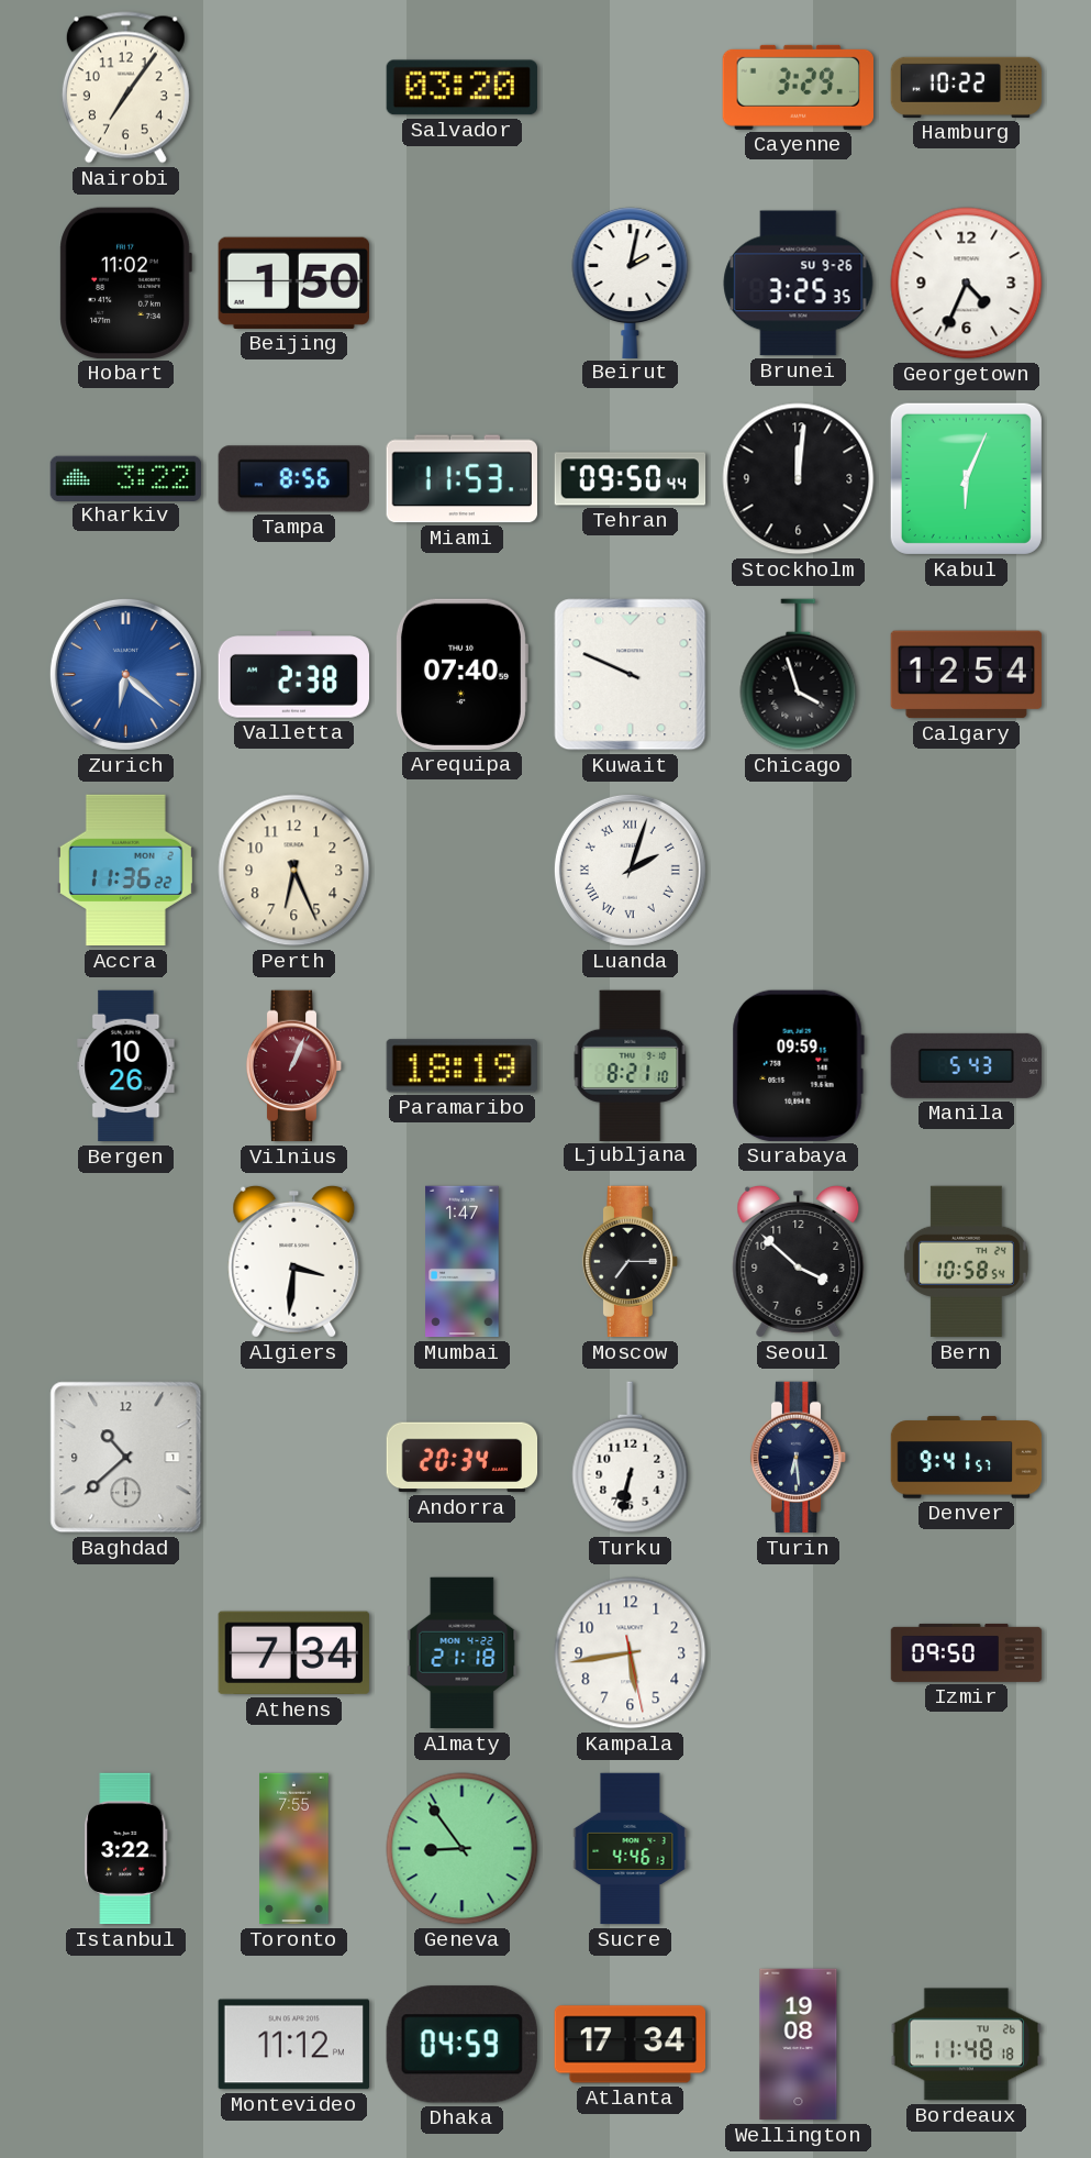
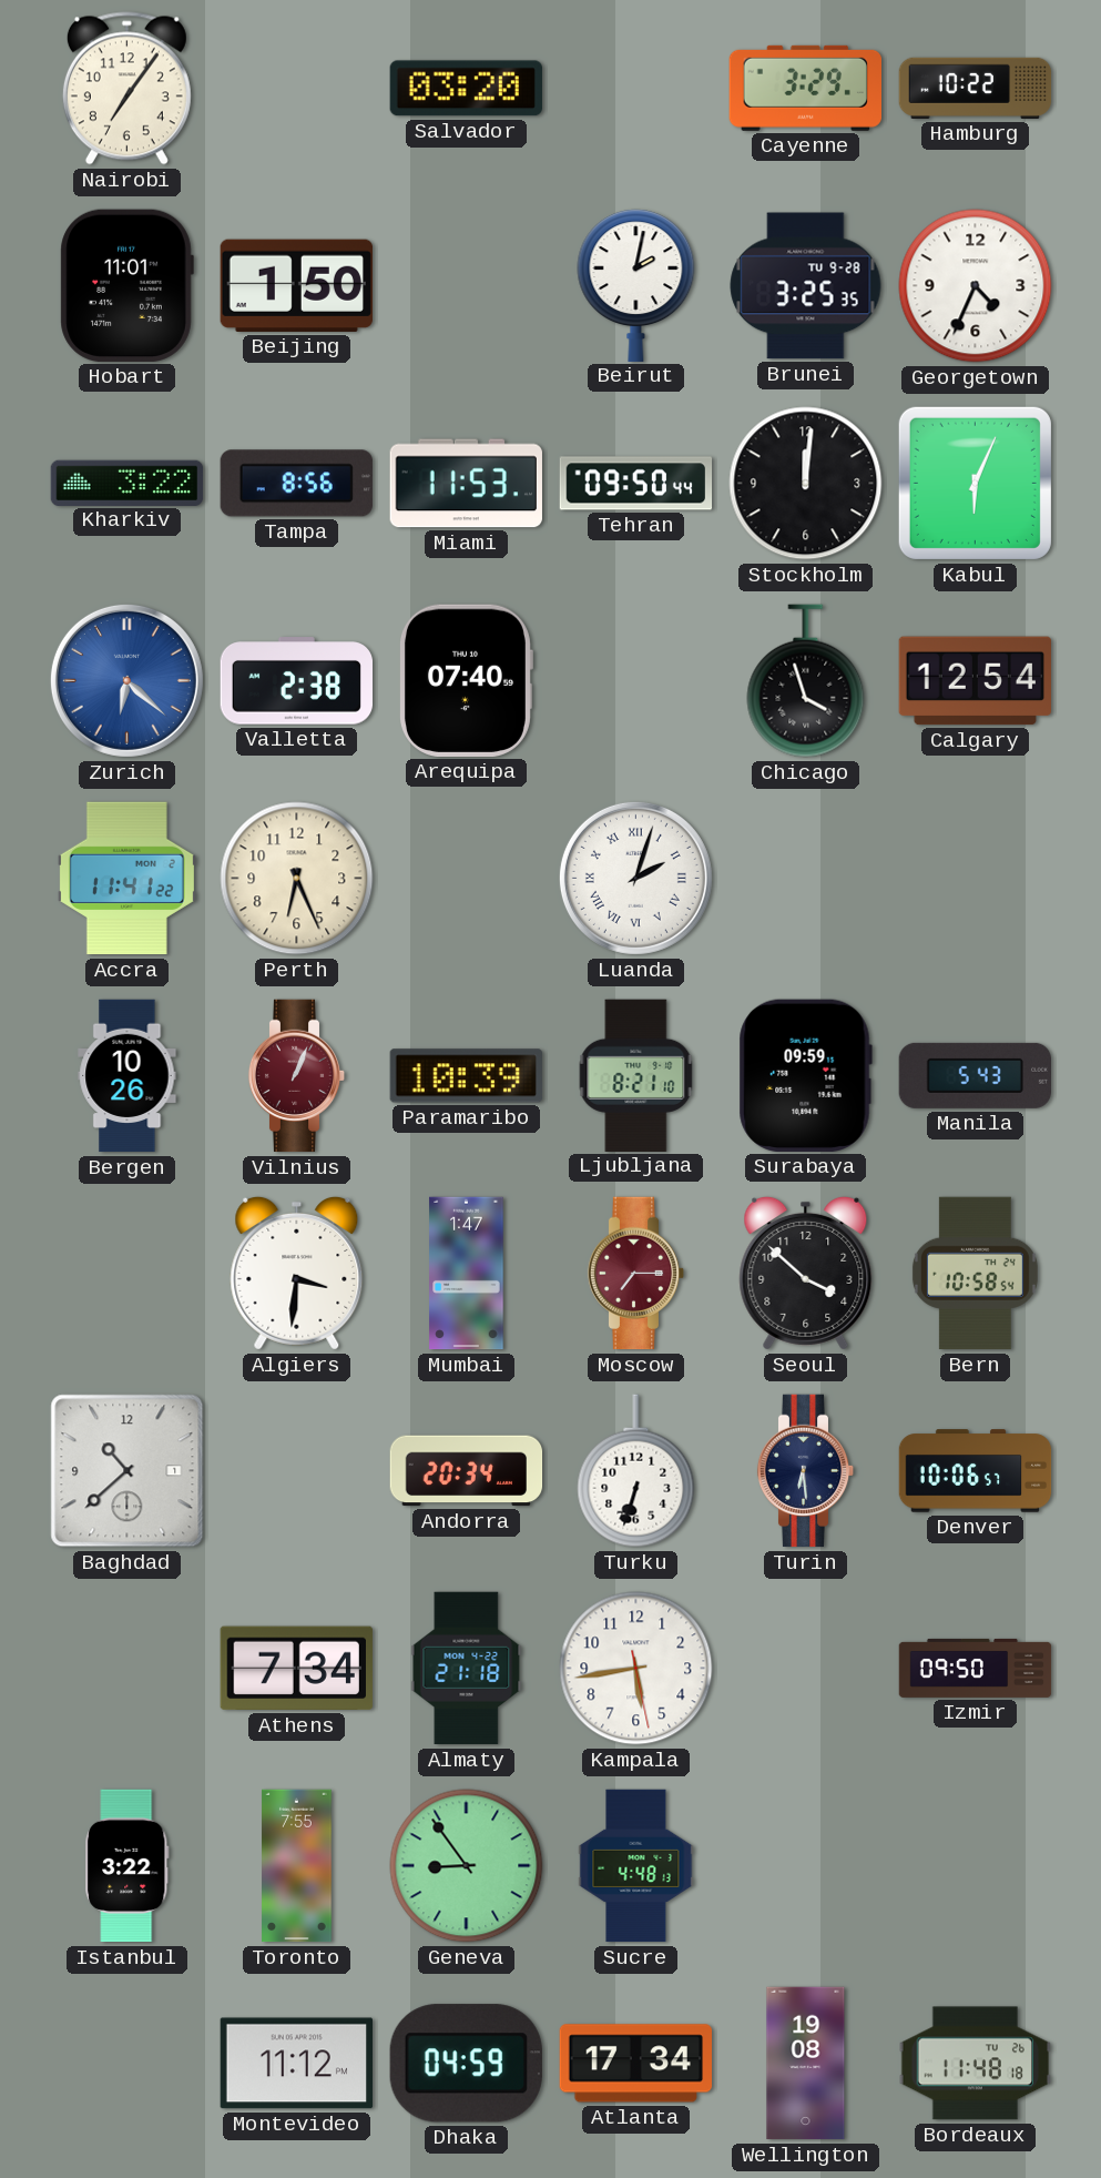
Hobart: 11:02 -> 11:01
Brunei date: SU 9-26 -> TU 9-28
Kuwait: 9:49 -> none
Accra: 11:36 -> 11:41
Paramaribo: 18:19 -> 10:39
Moscow dial: black -> burgundy
Turku: 6:32 -> 6:33
Denver: 9:41 -> 10:06
Sucre: 4:46 -> 4:48
